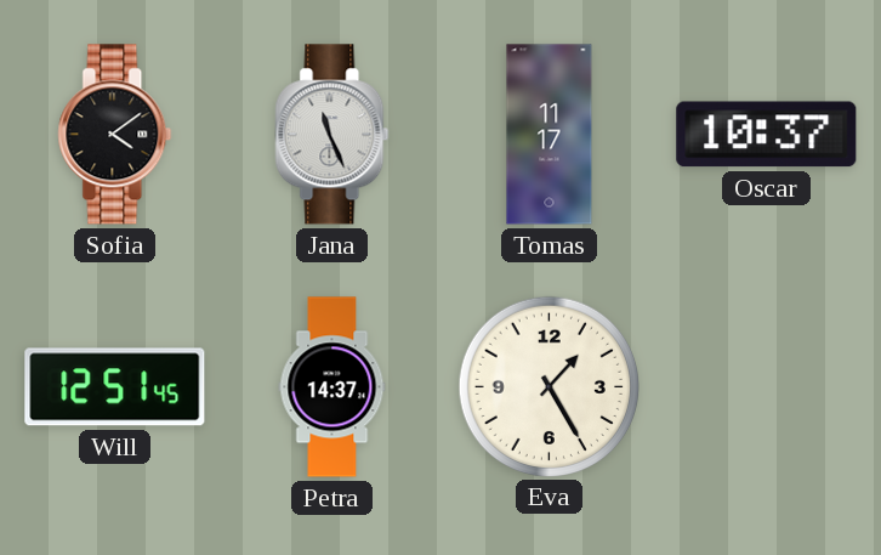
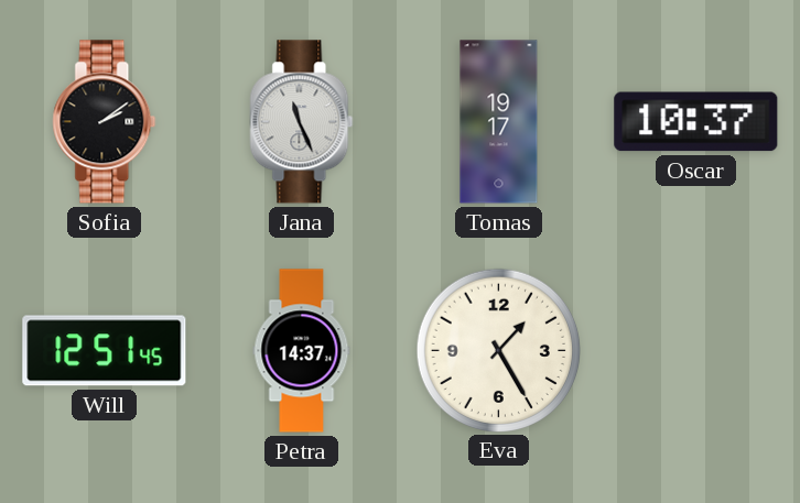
Sofia: 4:09 -> 2:09
Tomas: 11:17 -> 19:17
